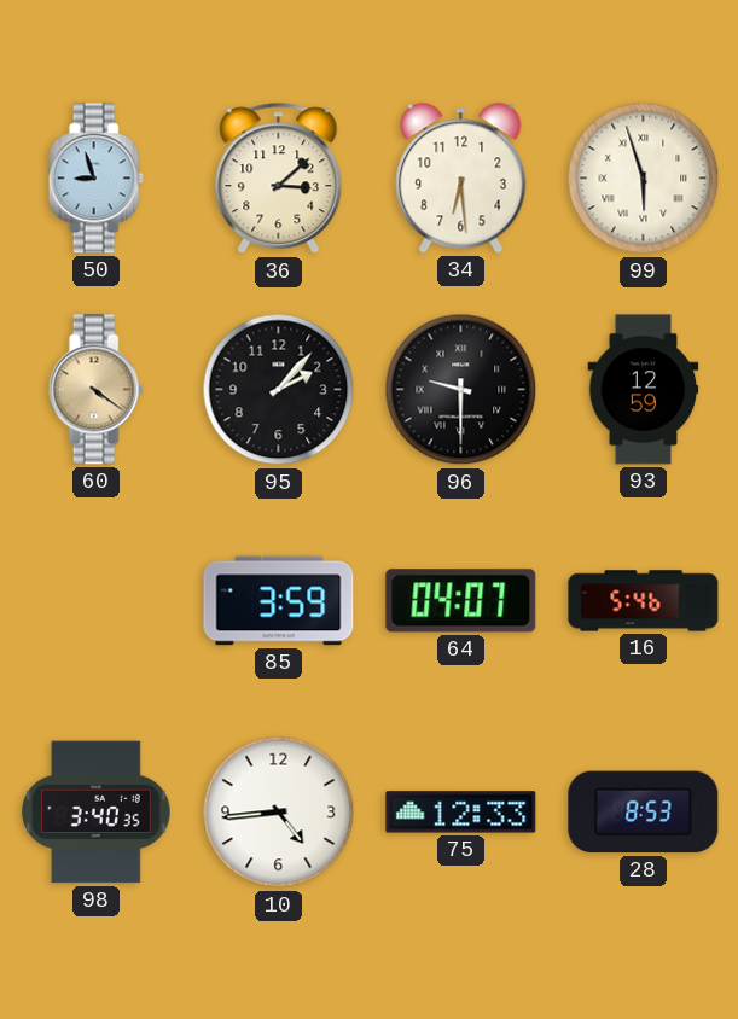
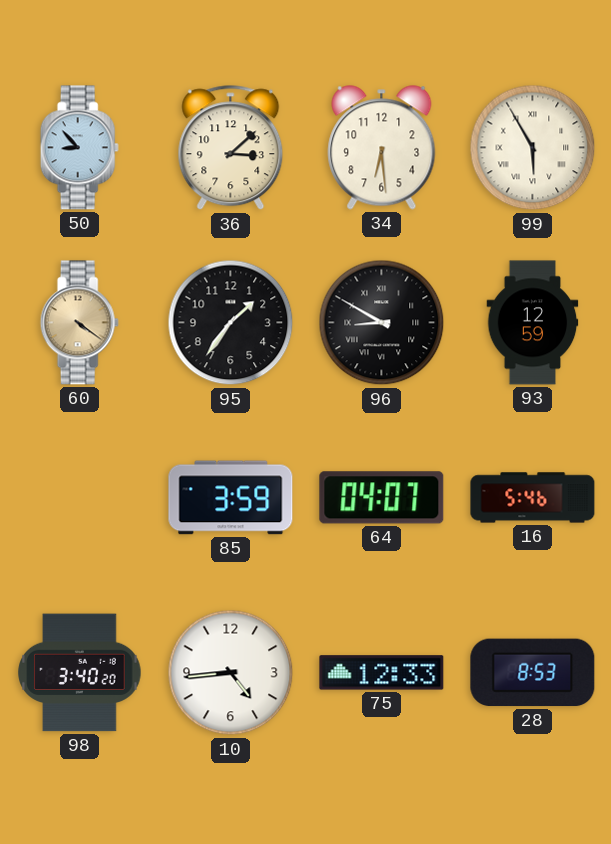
50: 8:57 -> 8:53
99: 5:57 -> 5:55
95: 2:07 -> 1:36
96: 9:30 -> 8:50
98: 3:40:35 -> 3:40:20
